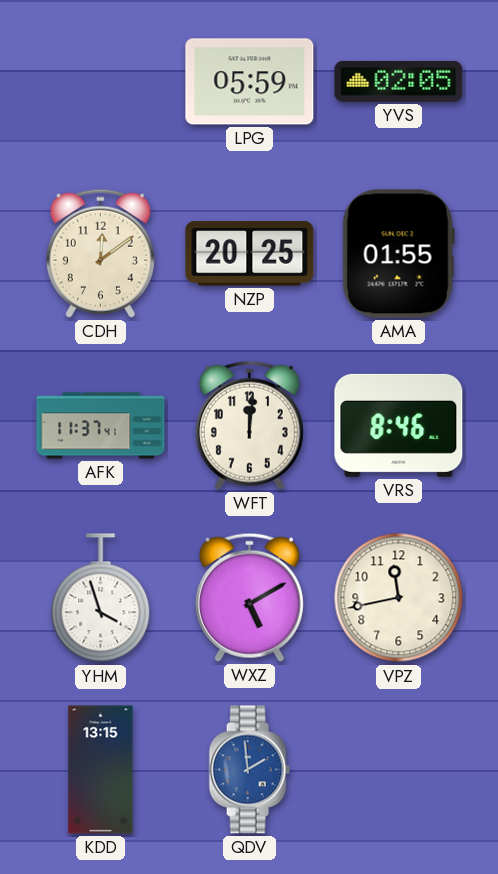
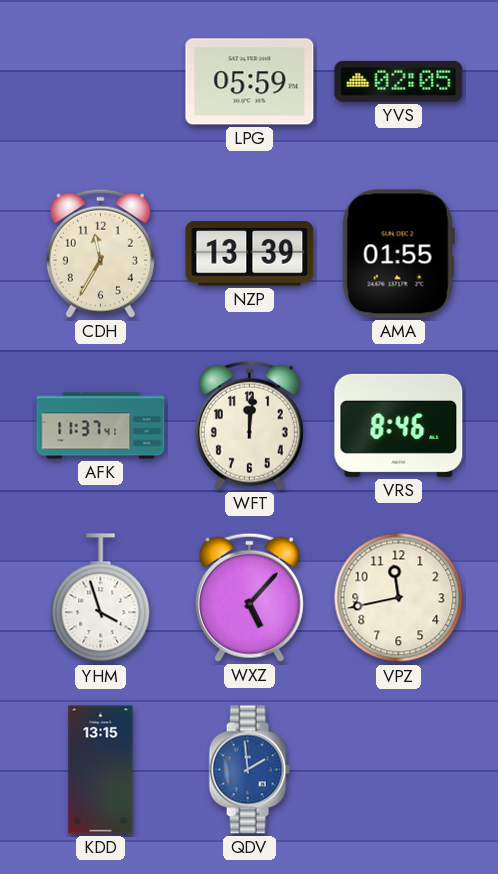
CDH: 12:09 -> 11:35
NZP: 20:25 -> 13:39
WXZ: 5:10 -> 5:07
